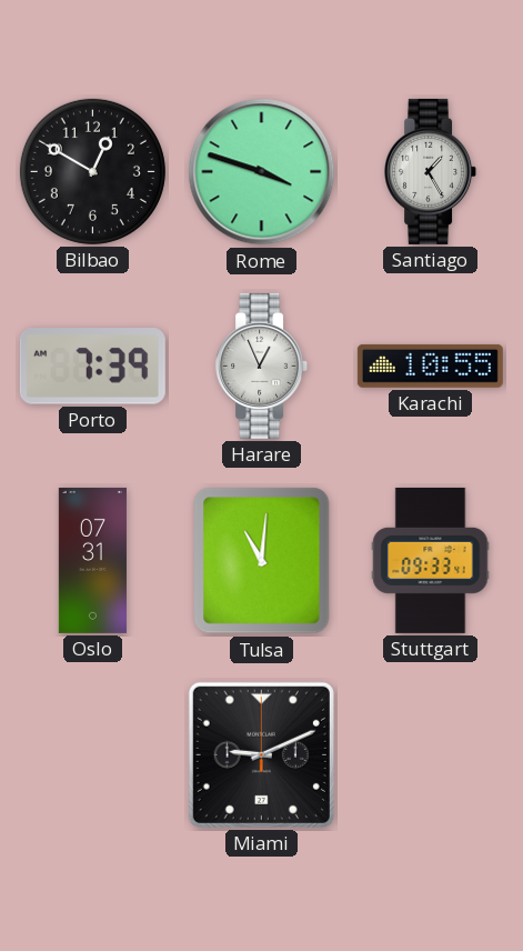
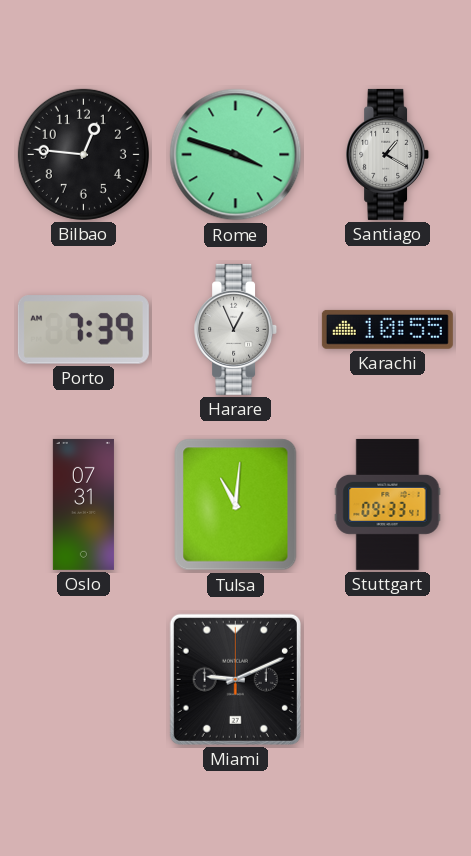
Bilbao: 12:50 -> 12:46
Santiago: 1:25 -> 1:20
